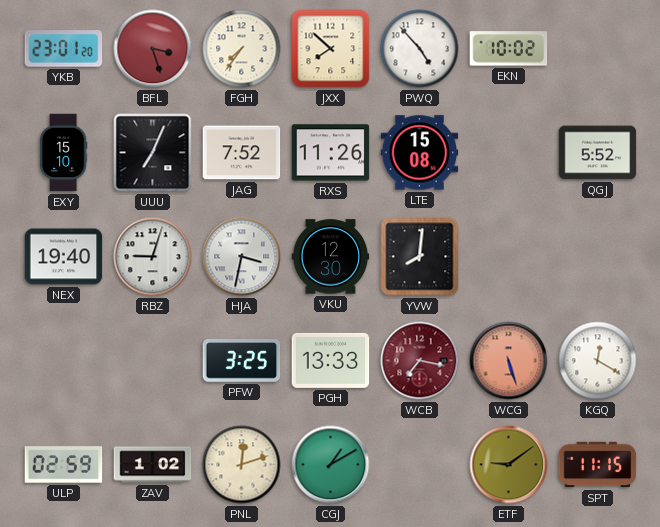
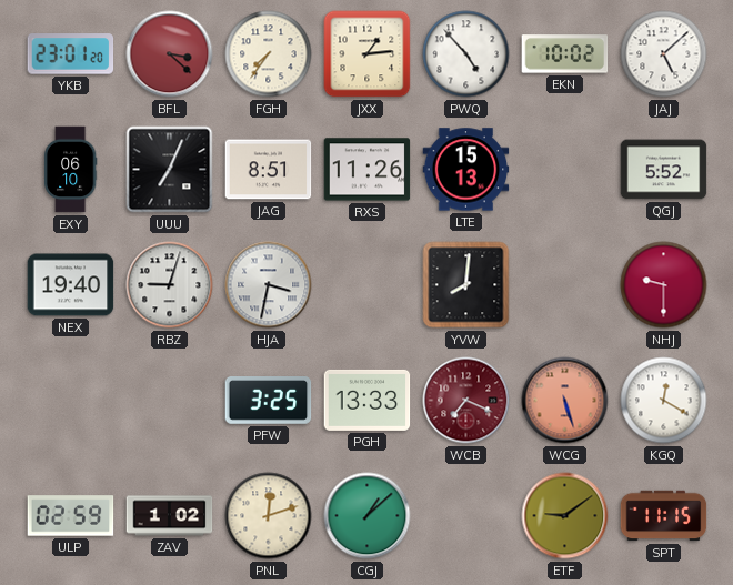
BFL: 3:27 -> 3:22
JXX: 7:52 -> 1:14
JAJ: none -> 5:08
EXY: 15:10 -> 06:10
JAG: 7:52 -> 8:51
LTE: 15:08 -> 15:13
VKU: 12:30 -> none
NHJ: none -> 9:30
WCB: 7:17 -> 7:19
CGJ: 1:10 -> 1:08
